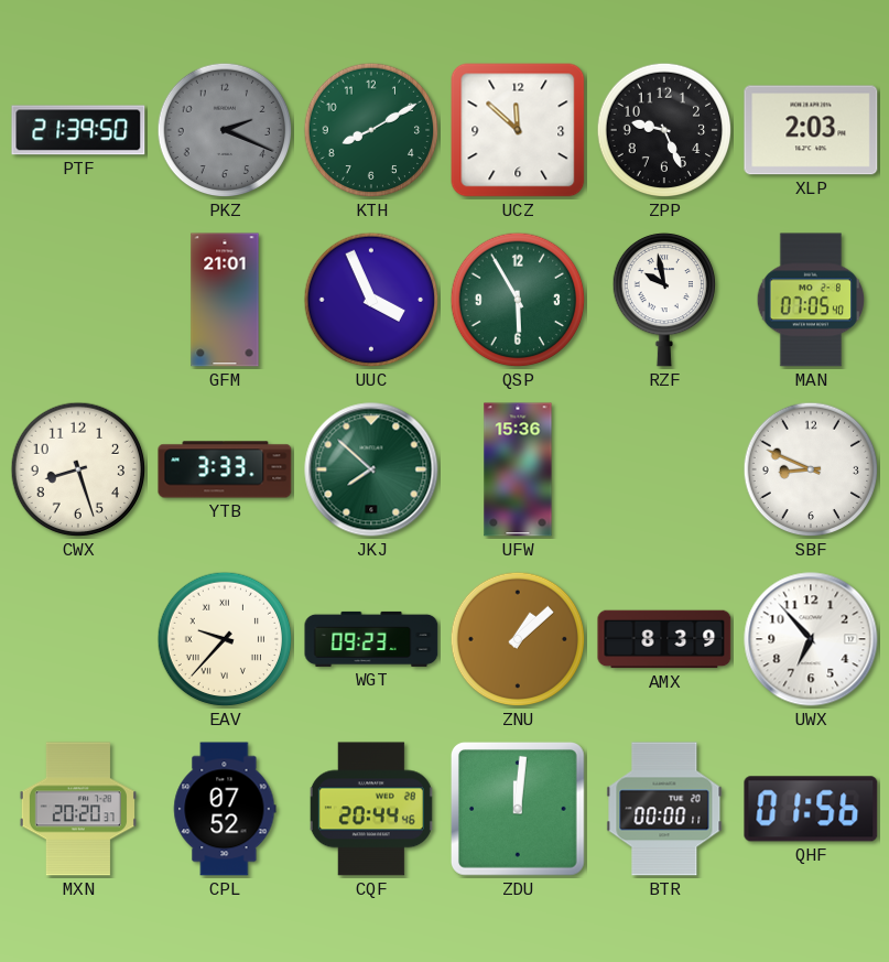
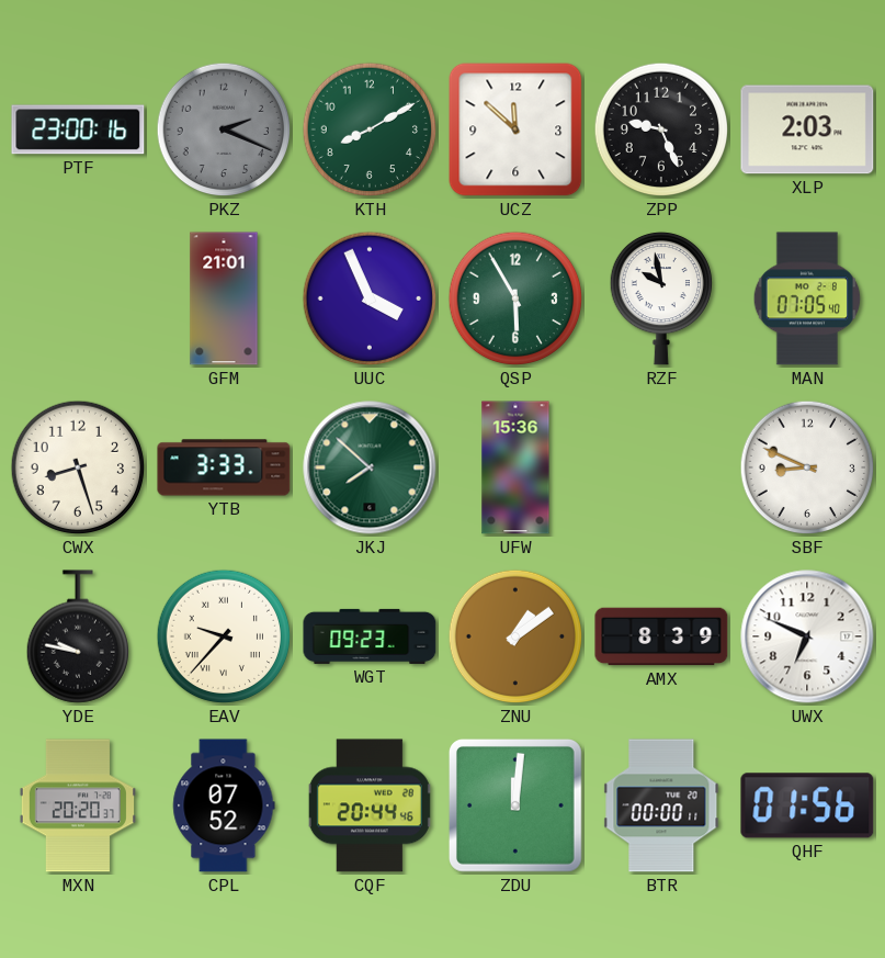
PTF: 21:39 -> 23:00
YDE: none -> 9:47
ZNU: 1:08 -> 1:09
UWX: 6:53 -> 6:49
